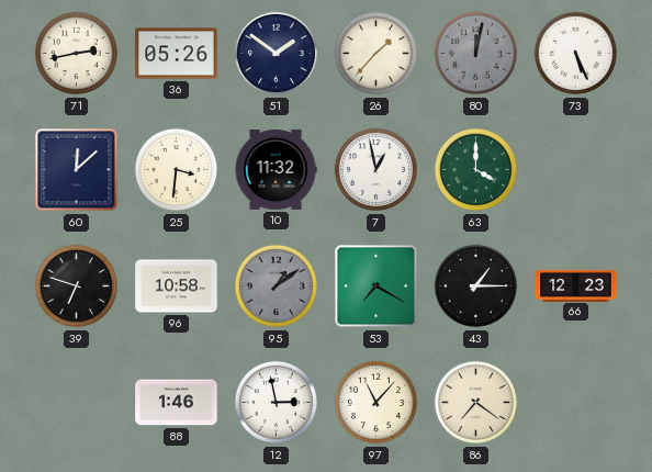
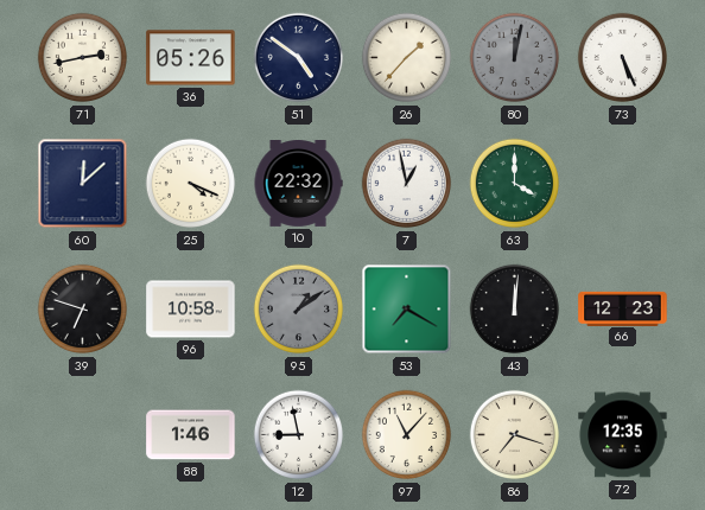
51: 1:51 -> 4:51
25: 3:31 -> 4:19
10: 11:32 -> 22:32
43: 1:15 -> 12:01
12: 2:58 -> 8:58
86: 7:21 -> 7:18
72: none -> 12:35
